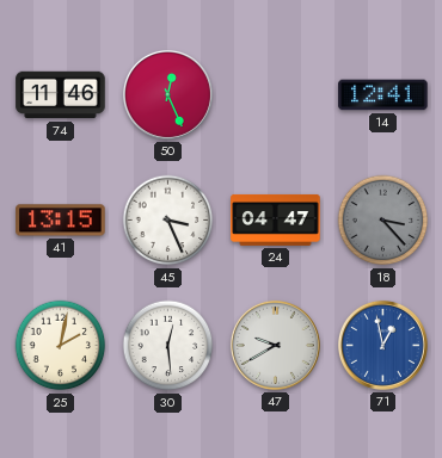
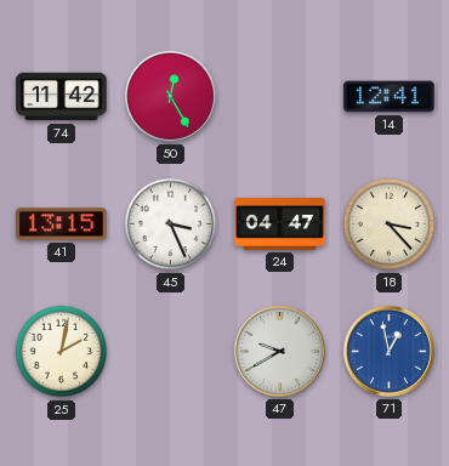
74: 11:46 -> 11:42
50: 12:26 -> 12:25
18 dial: grey -> cream
30: 12:29 -> none
